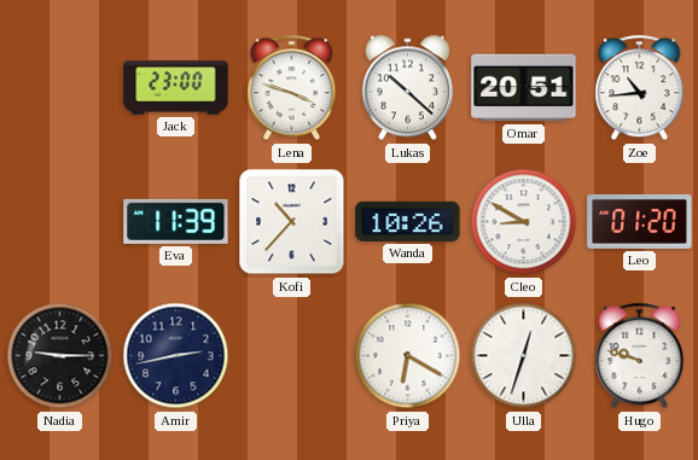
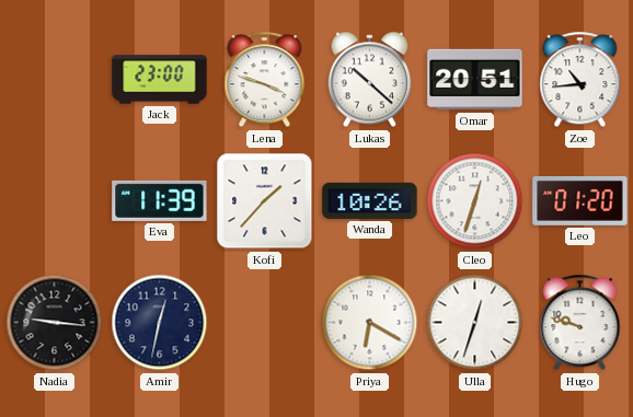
Kofi: 10:37 -> 1:37
Cleo: 8:50 -> 12:33
Nadia: 9:15 -> 9:16
Amir: 2:43 -> 12:32
